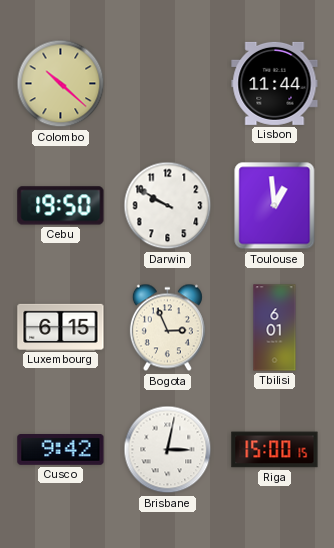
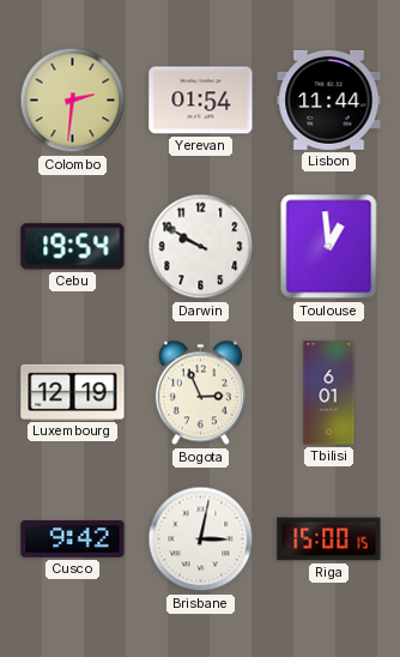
Colombo: 10:22 -> 2:31
Yerevan: none -> 01:54
Cebu: 19:50 -> 19:54
Luxembourg: 6:15 -> 12:19
